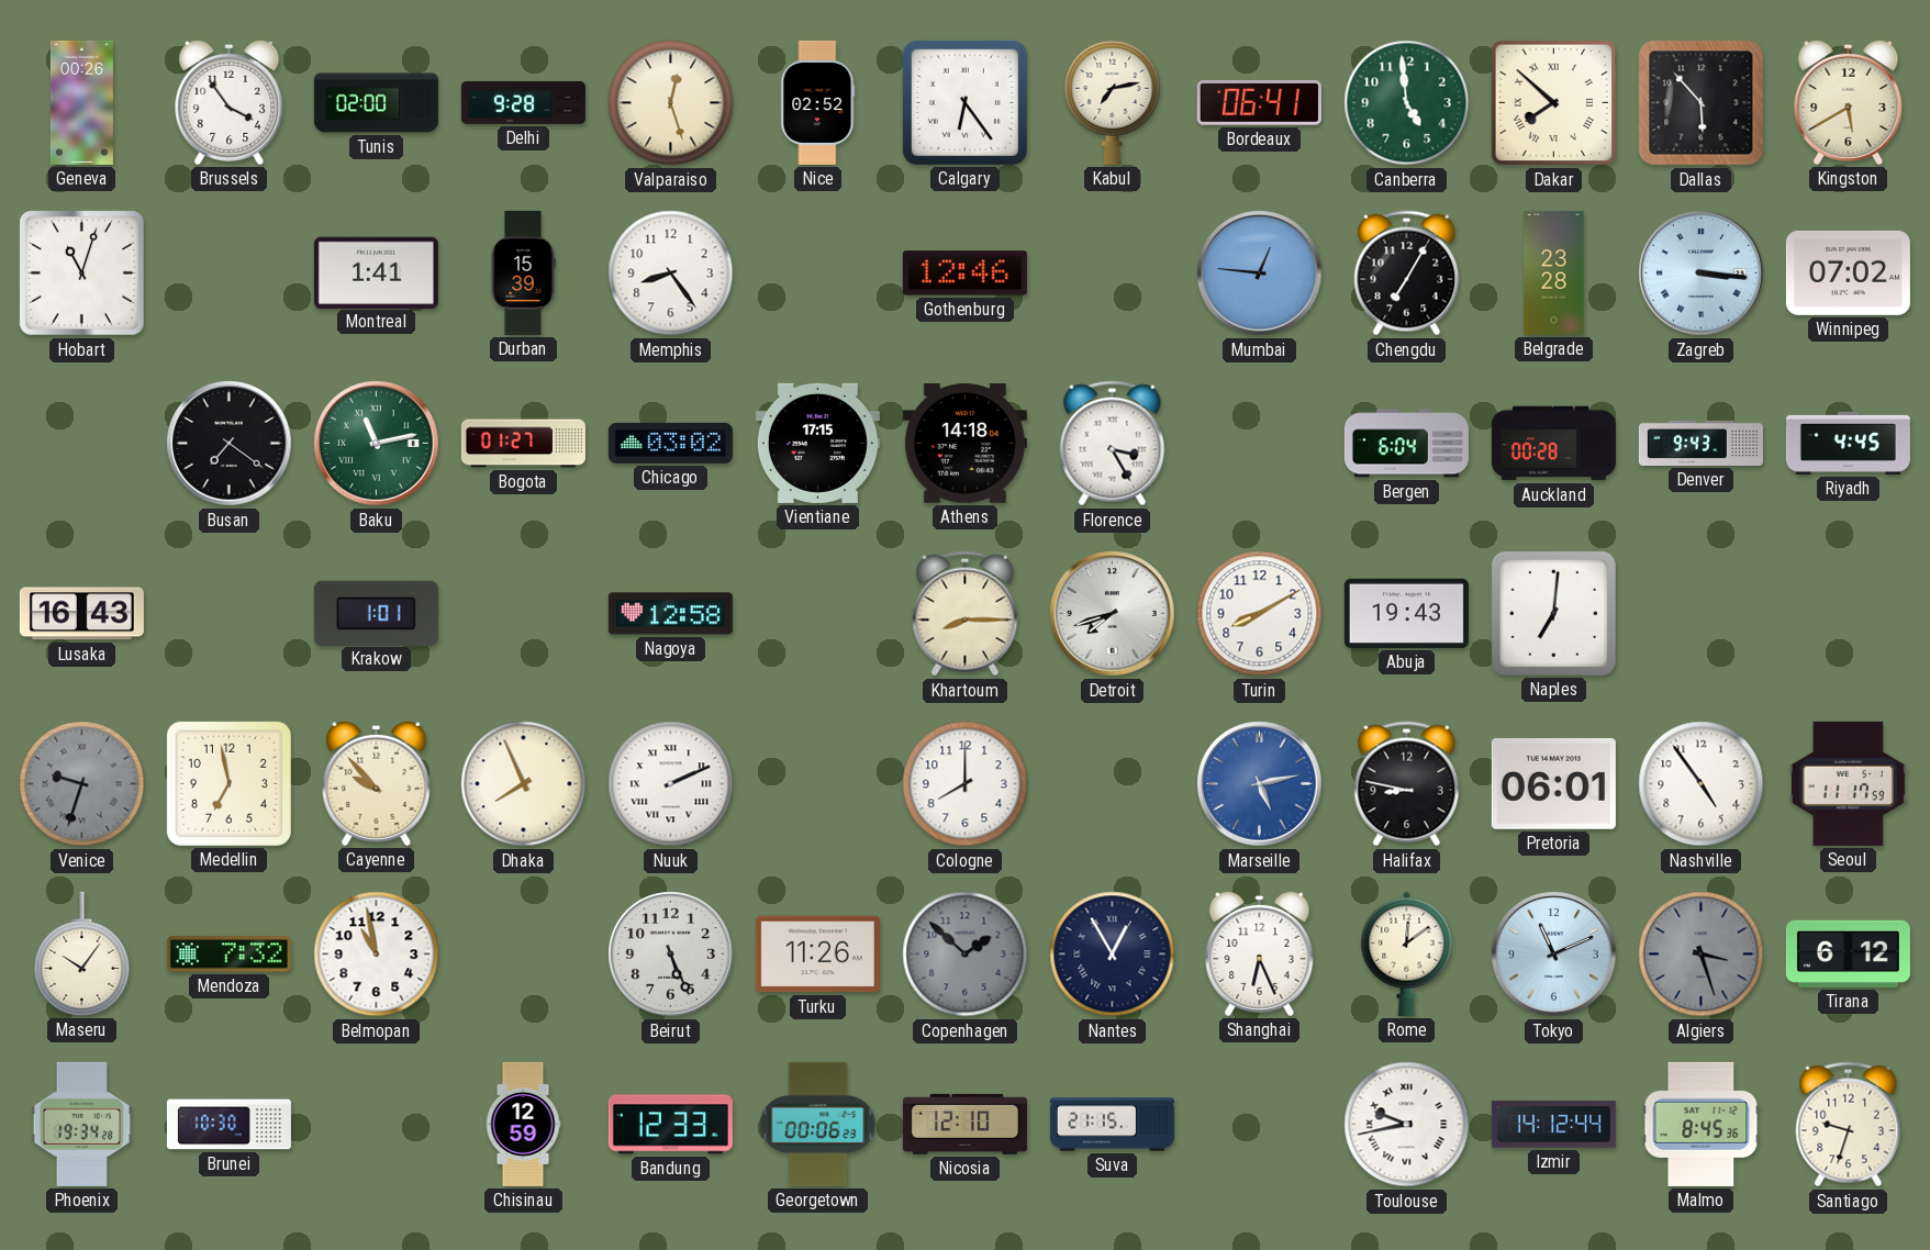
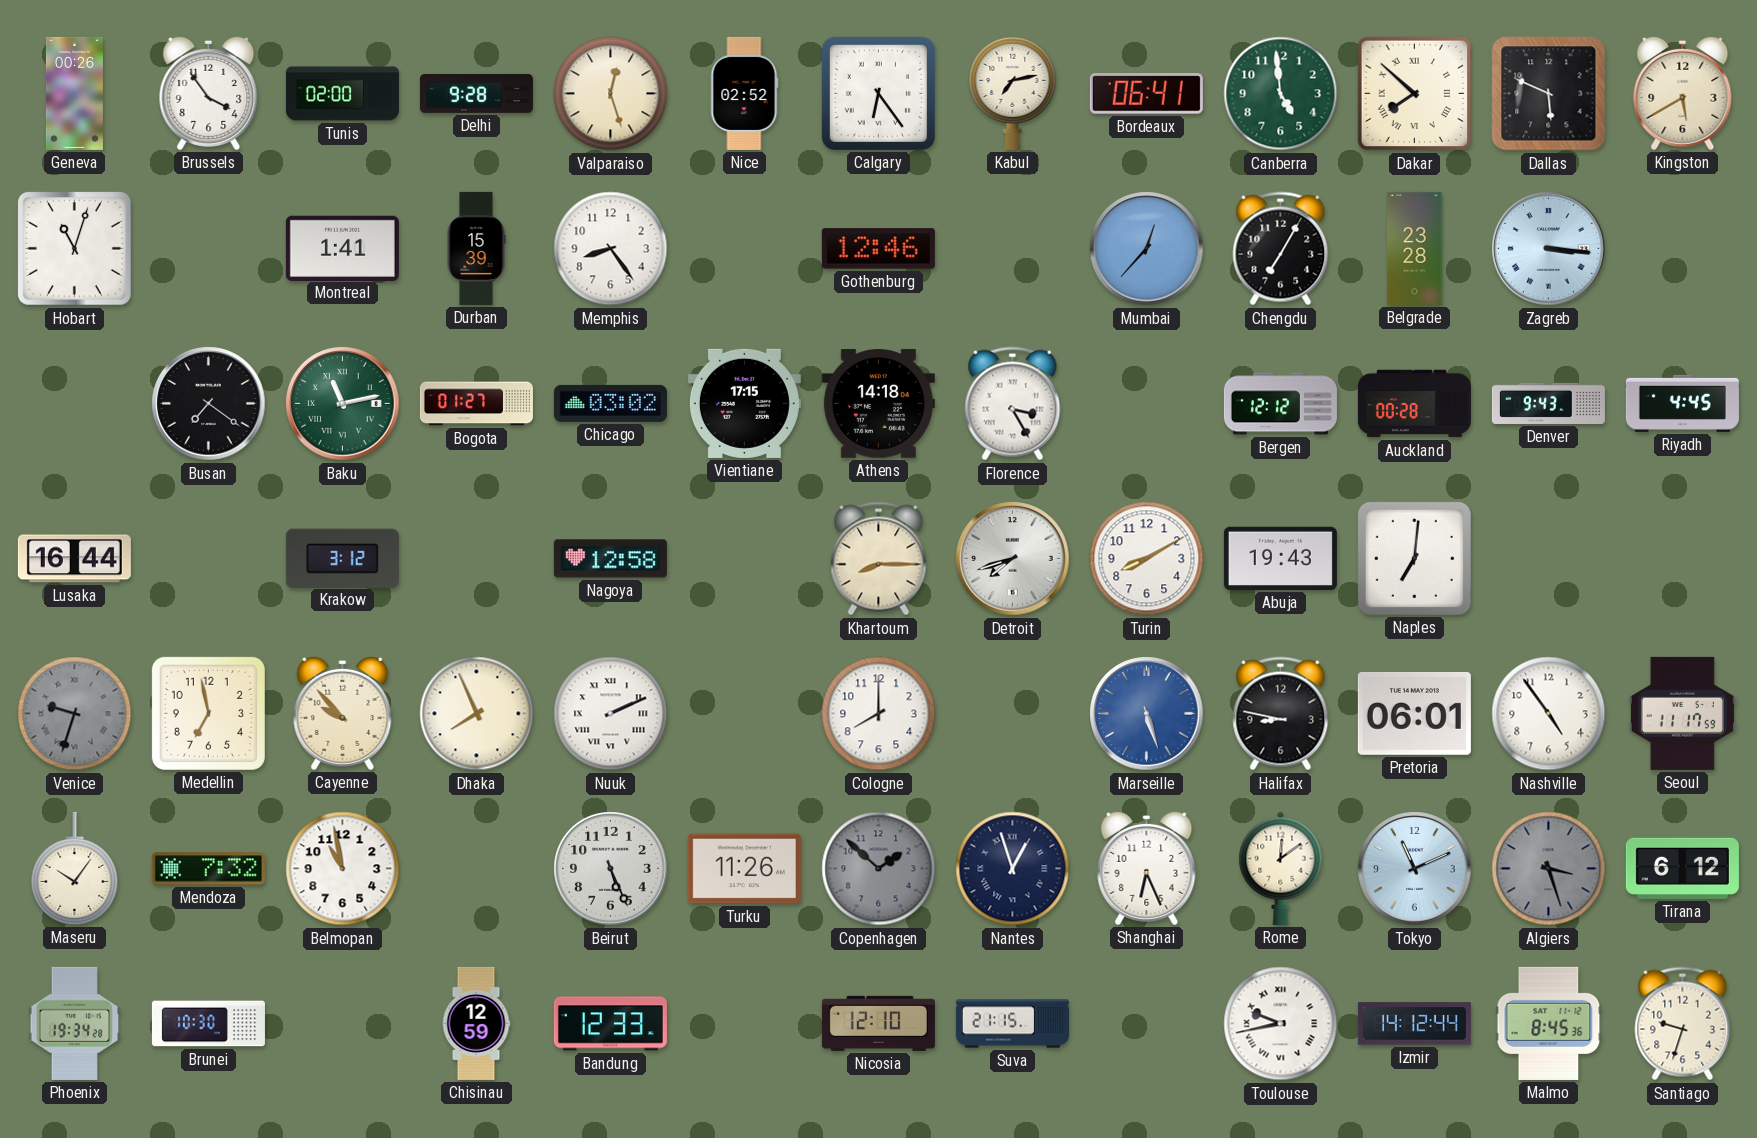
Dallas: 5:53 -> 5:49
Mumbai: 12:46 -> 12:37
Winnipeg: 07:02 -> none
Bergen: 6:04 -> 12:12
Lusaka: 16:43 -> 16:44
Krakow: 1:01 -> 3:12
Marseille: 5:13 -> 5:27
Nantes: 12:55 -> 12:57
Georgetown: 00:06 -> none
